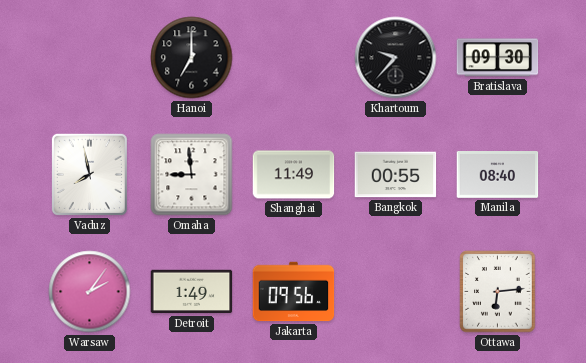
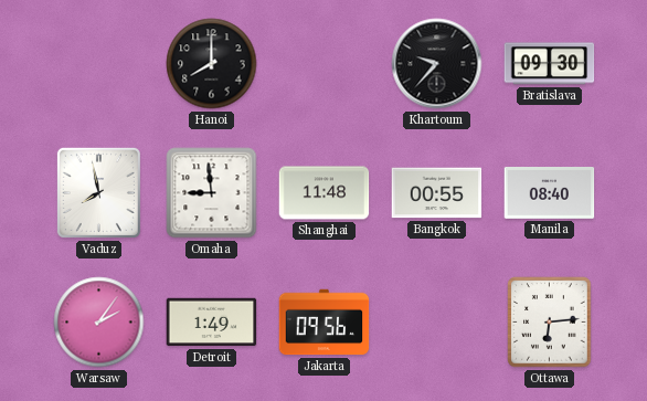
Hanoi: 7:00 -> 8:00
Shanghai: 11:49 -> 11:48
